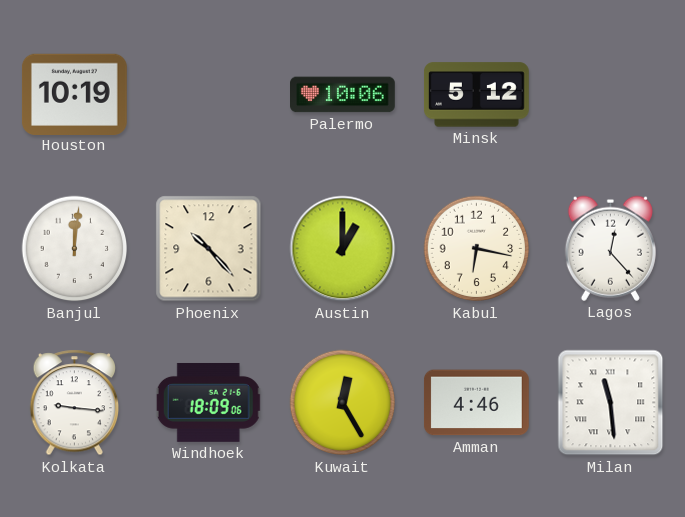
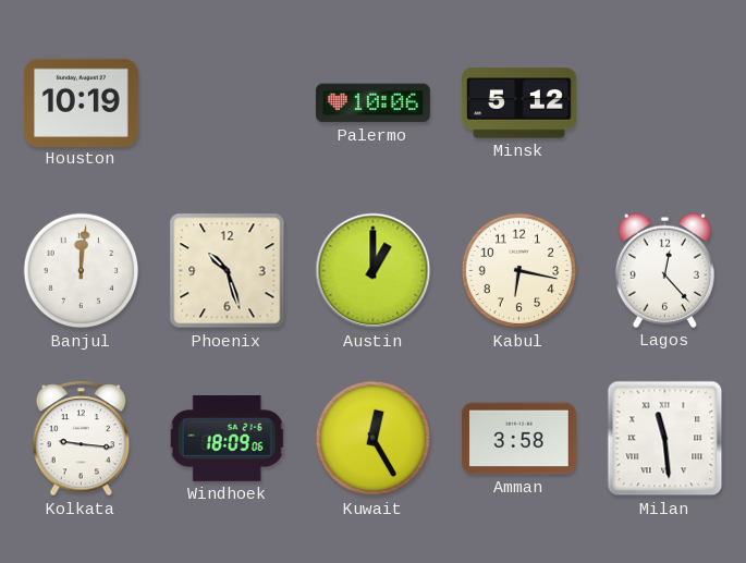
Phoenix: 10:23 -> 10:27
Amman: 4:46 -> 3:58
